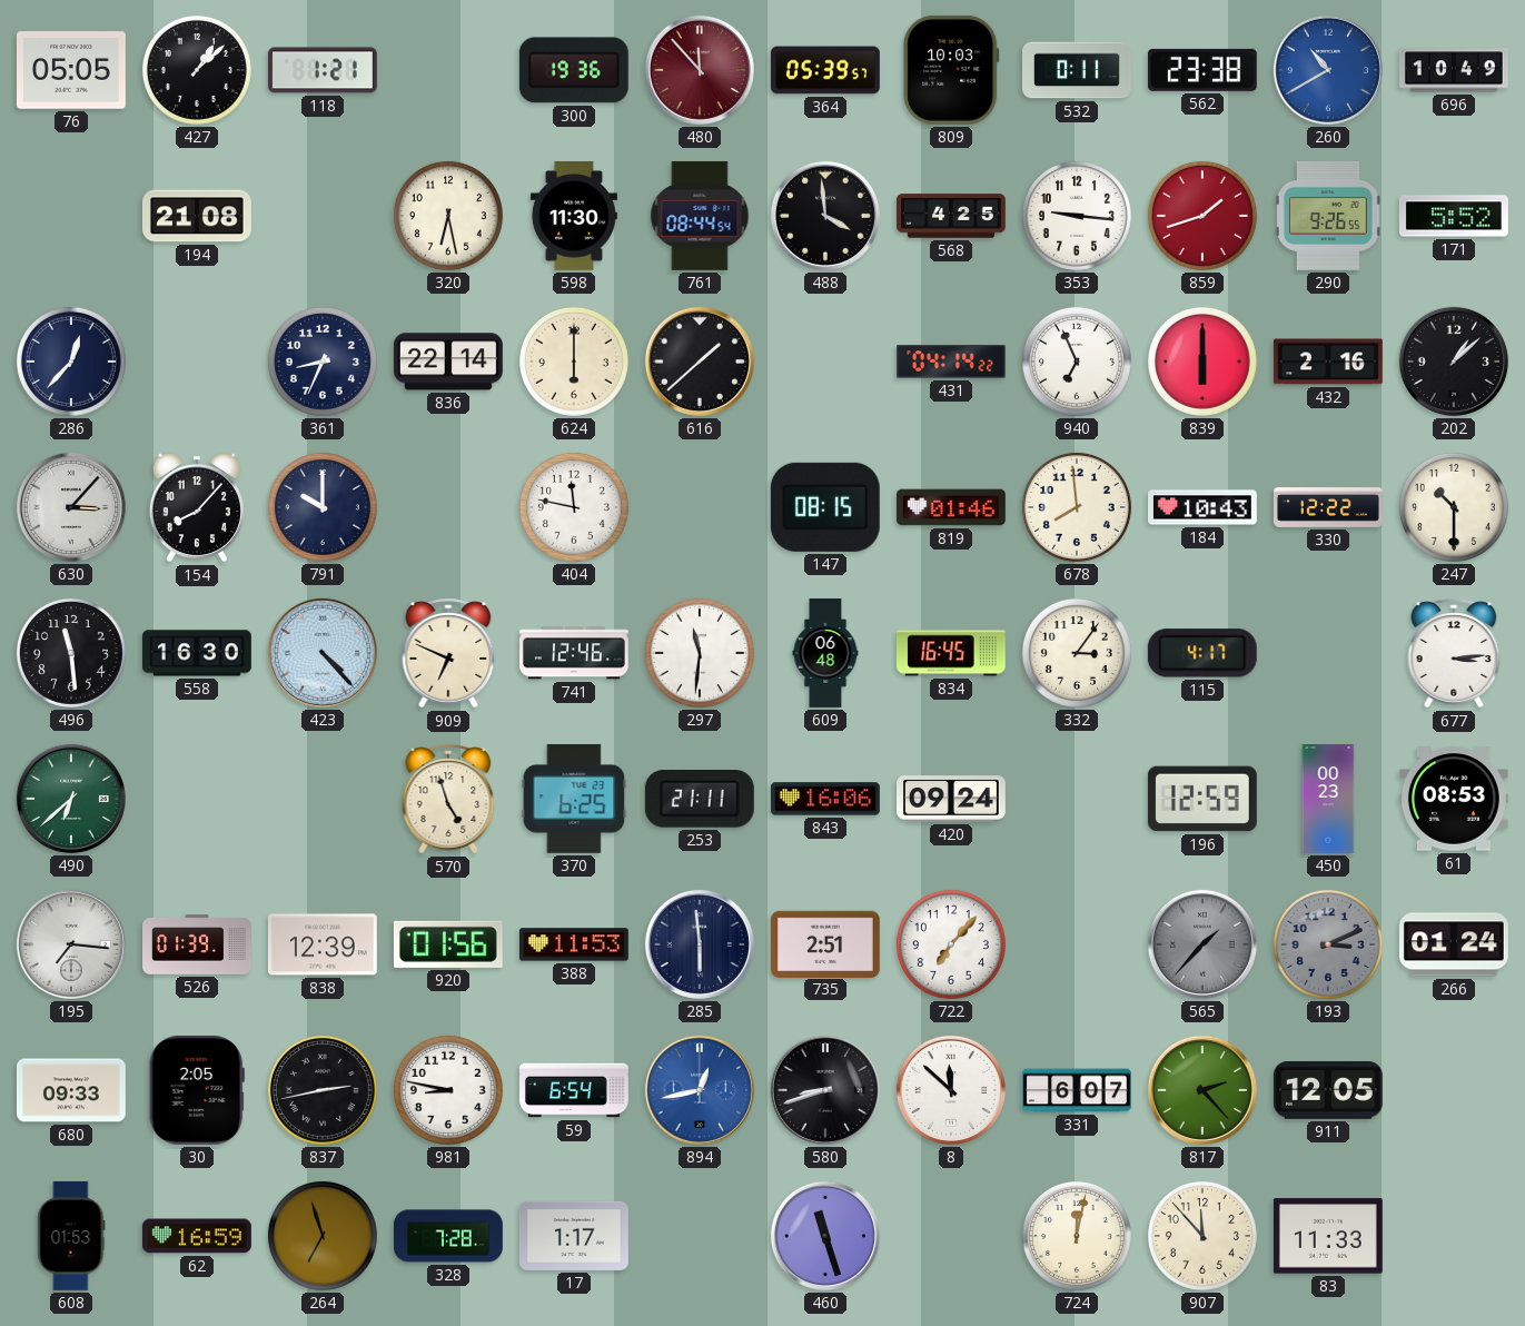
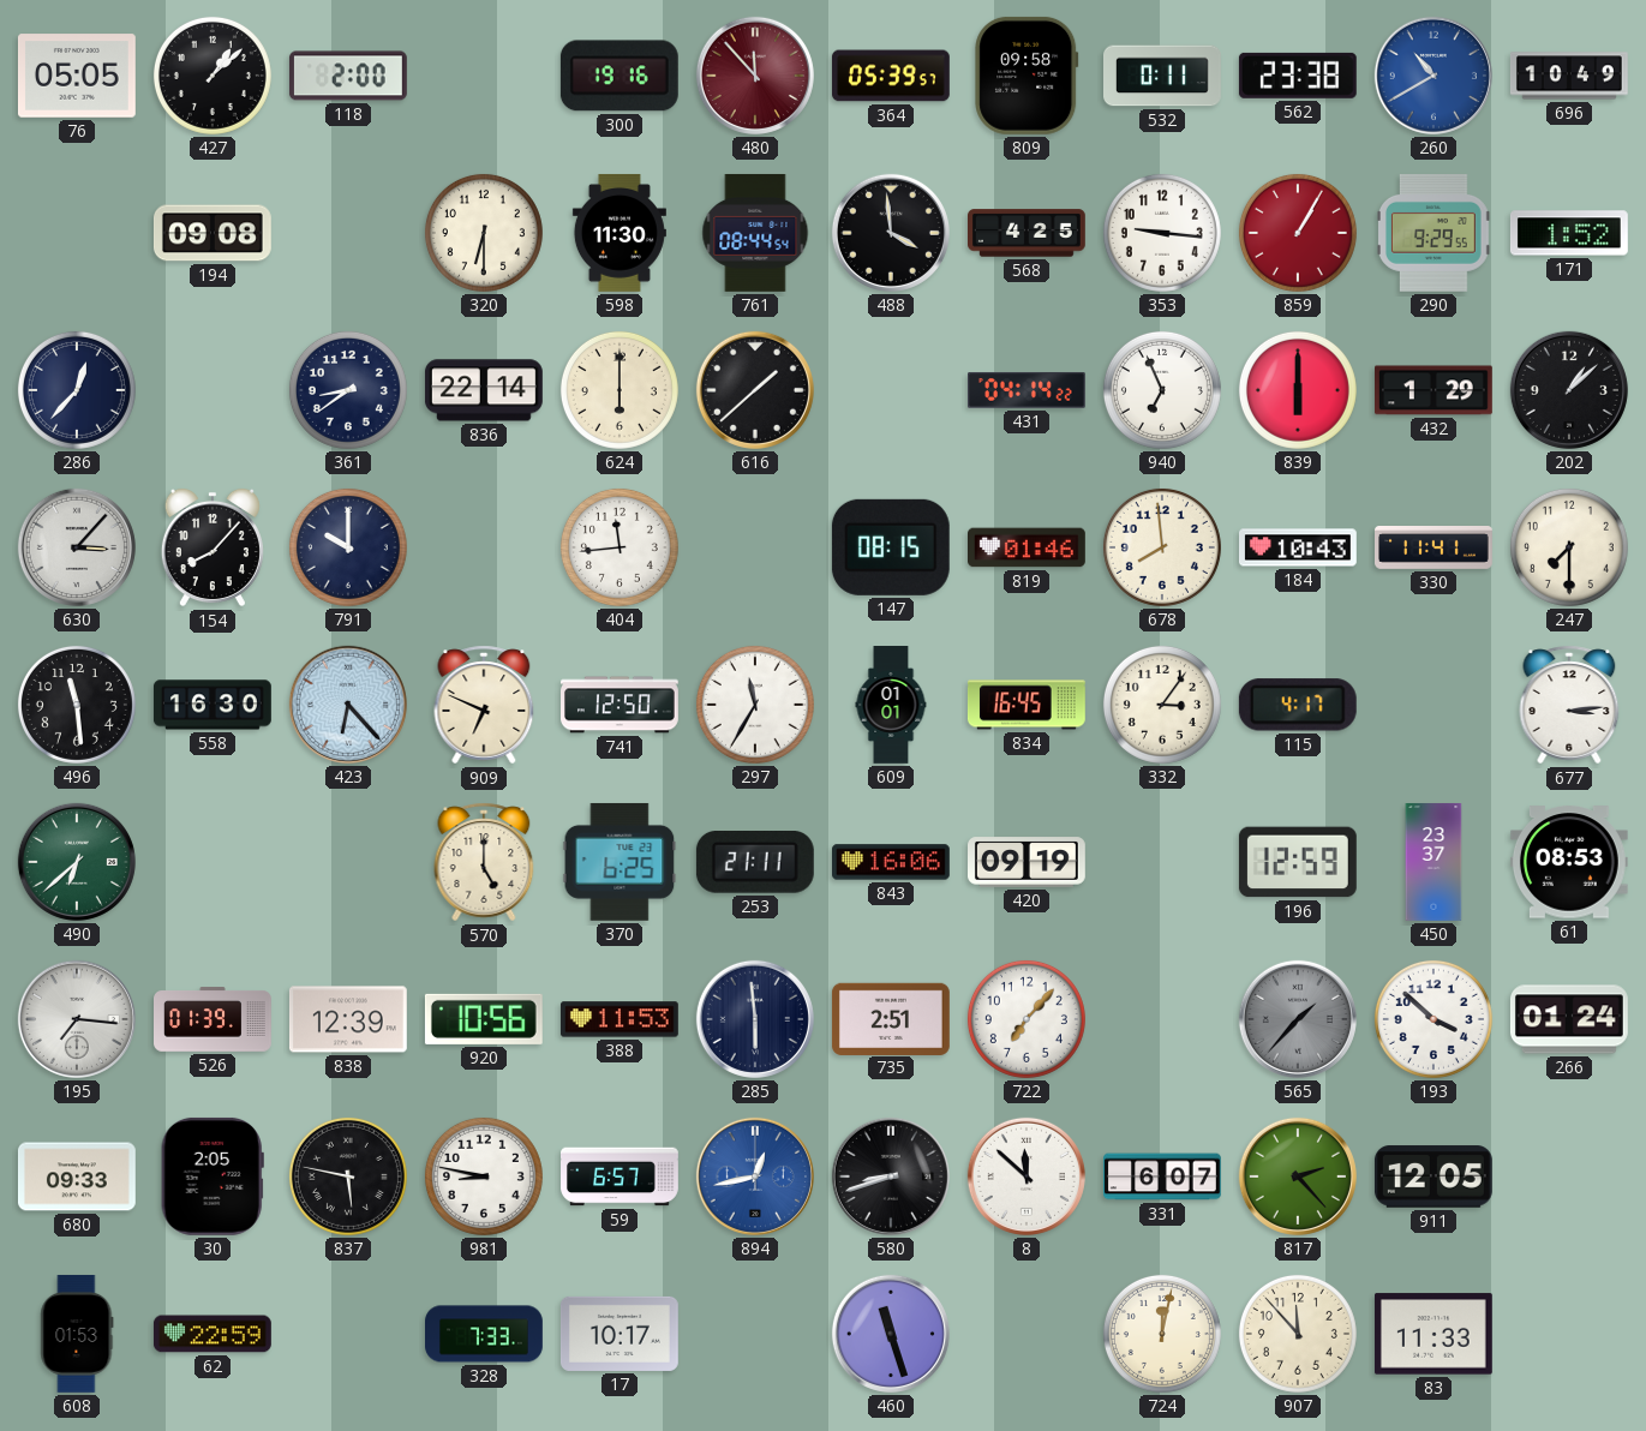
118: 1:21 -> 2:00
300: 19:36 -> 19:16
809: 10:03 -> 09:58
194: 21:08 -> 09:08
320: 6:28 -> 6:30
859: 1:42 -> 1:05
290: 9:26 -> 9:29
171: 5:52 -> 1:52
361: 8:34 -> 8:39
432: 2:16 -> 1:29
404: 11:47 -> 11:44
330: 12:22 -> 11:41
247: 10:30 -> 7:30
423: 4:23 -> 6:23
741: 12:46 -> 12:50
297: 11:31 -> 11:35
609: 06:48 -> 01:01
570: 4:57 -> 5:00
420: 09:24 -> 09:19
450: 00:23 -> 23:37
920: 01:56 -> 10:56
193: 3:11 -> 3:52
193 dial: grey -> white
837: 2:43 -> 5:47
59: 6:54 -> 6:57
62: 16:59 -> 22:59
264: 6:57 -> none
328: 7:28 -> 7:33
17: 1:17 -> 10:17
